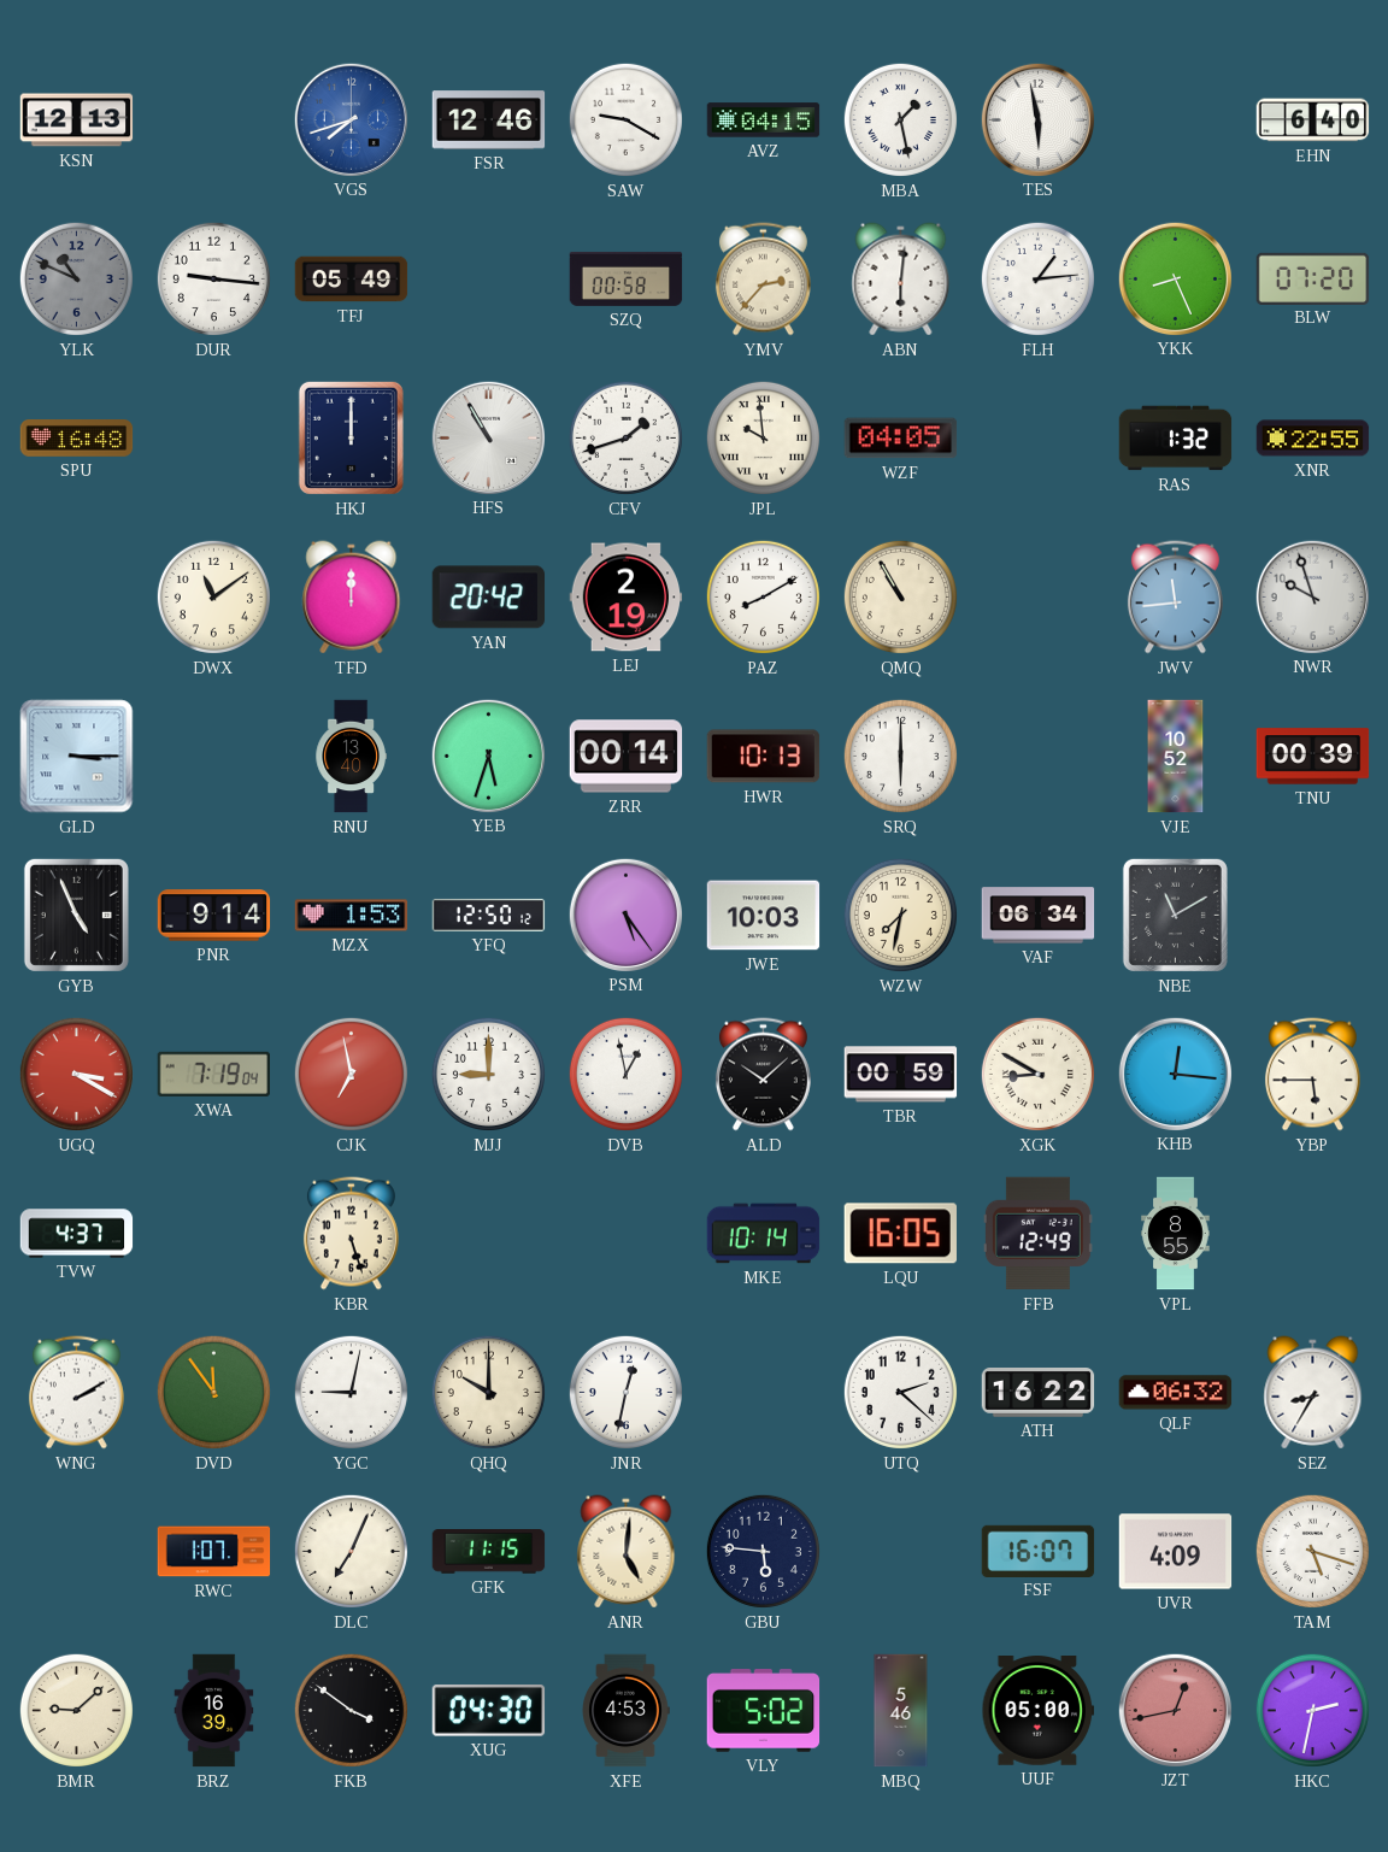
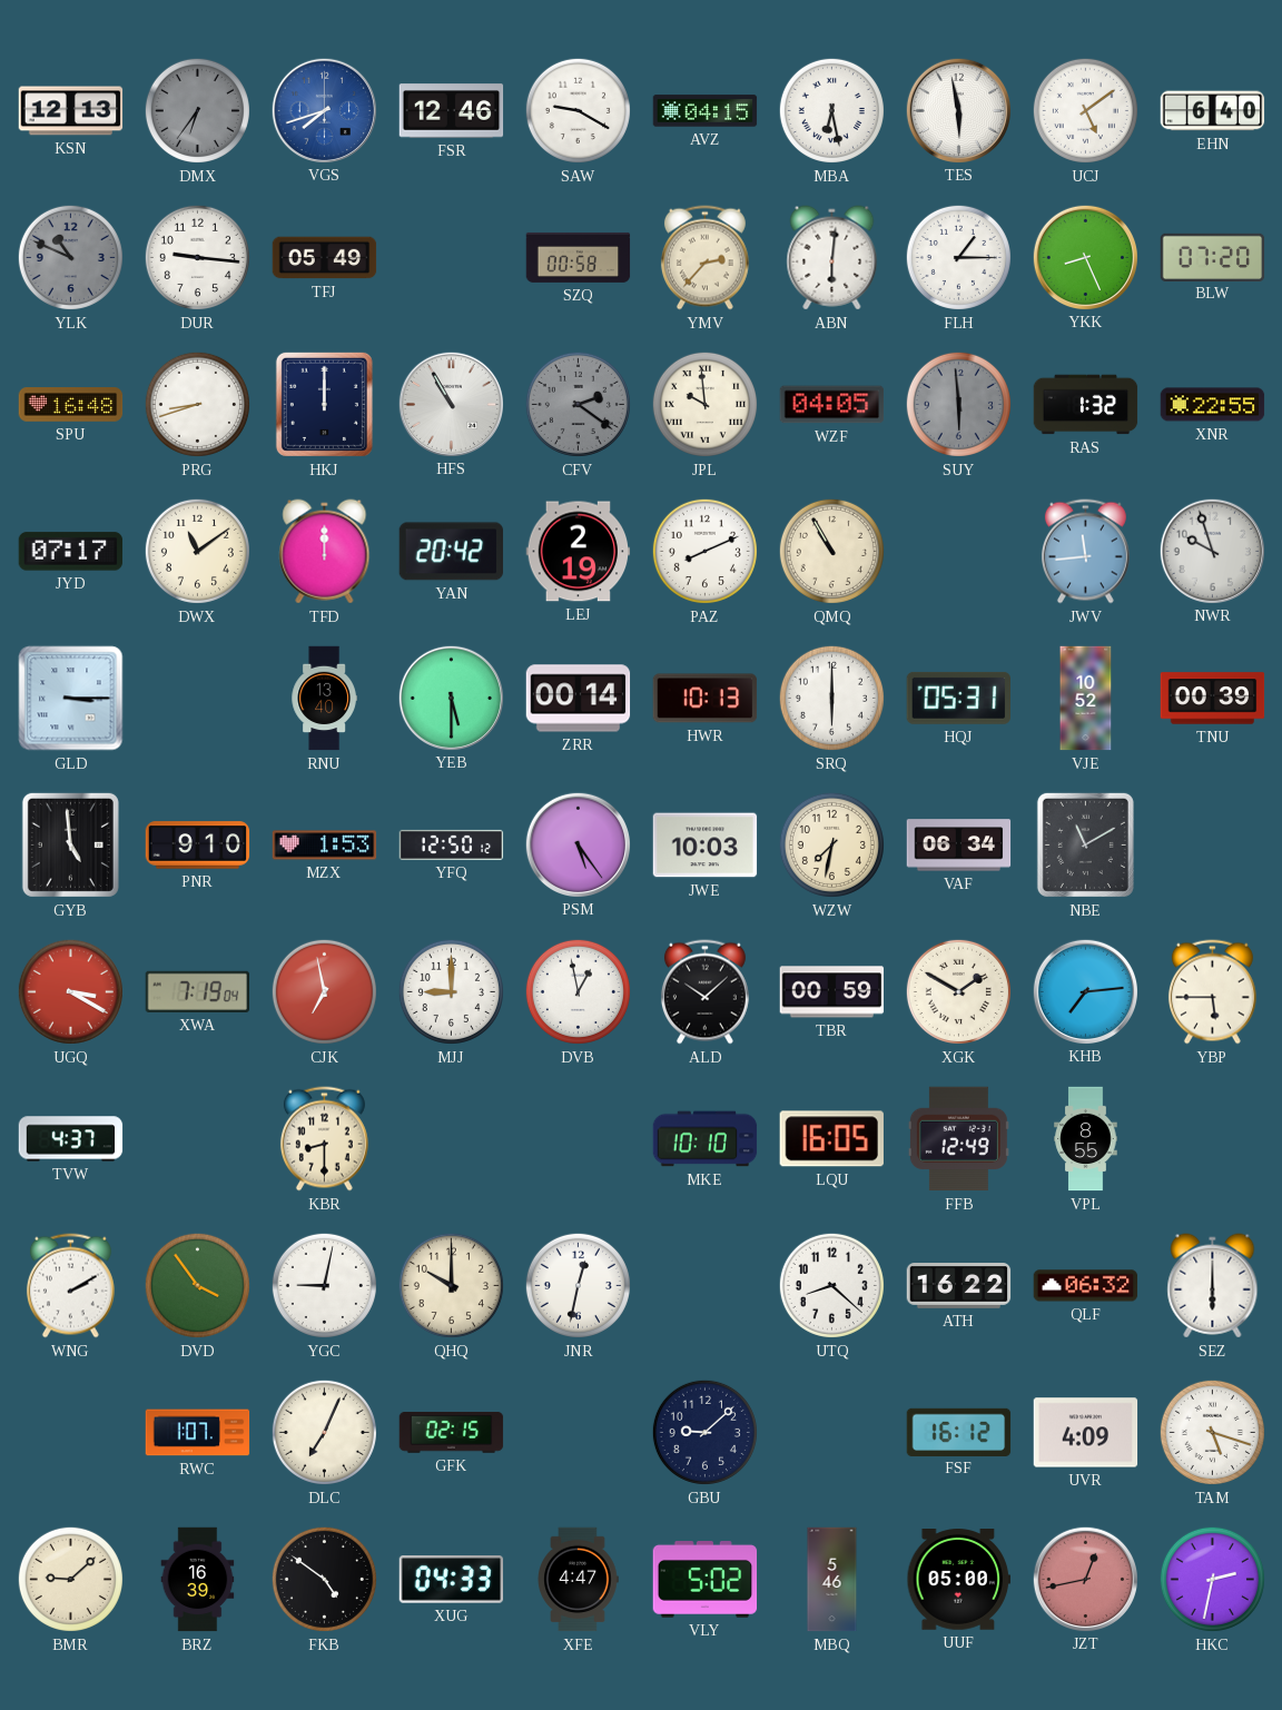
DMX: none -> 6:36
MBA: 1:28 -> 6:28
UCJ: none -> 5:09
FLH: 1:14 -> 1:15
PRG: none -> 8:42
CFV: 1:42 -> 2:21
CFV dial: white -> grey
SUY: none -> 5:59
JYD: none -> 07:17
PAZ: 8:10 -> 8:11
YEB: 5:33 -> 5:30
HQJ: none -> 05:31
GYB: 4:56 -> 4:59
PNR: 9:14 -> 9:10
XGK: 8:50 -> 1:50
KHB: 12:16 -> 7:14
KBR: 5:27 -> 8:30
MKE: 10:14 -> 10:10
DVD: 11:54 -> 3:54
UTQ: 2:22 -> 8:22
SEZ: 8:35 -> 6:00
GFK: 11:15 -> 02:15
ANR: 5:01 -> none
GBU: 5:46 -> 9:08
FSF: 16:07 -> 16:12
FKB: 3:51 -> 4:51
XUG: 04:30 -> 04:33
XFE: 4:53 -> 4:47
